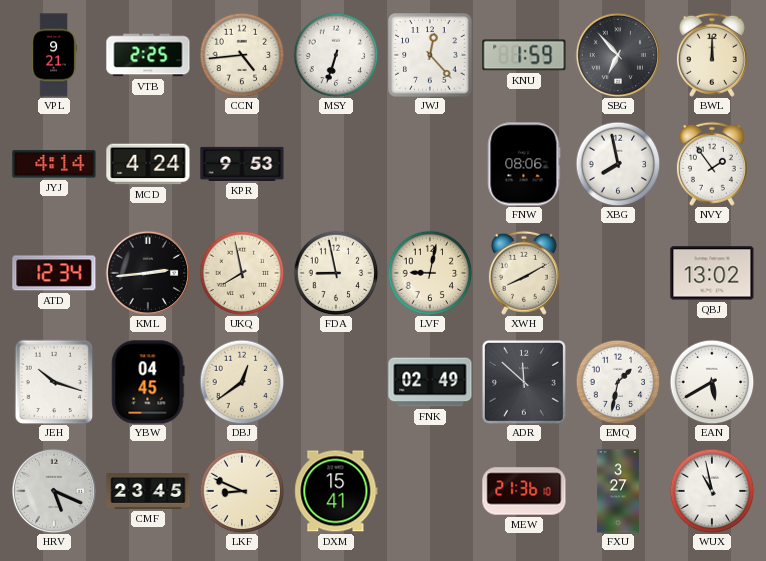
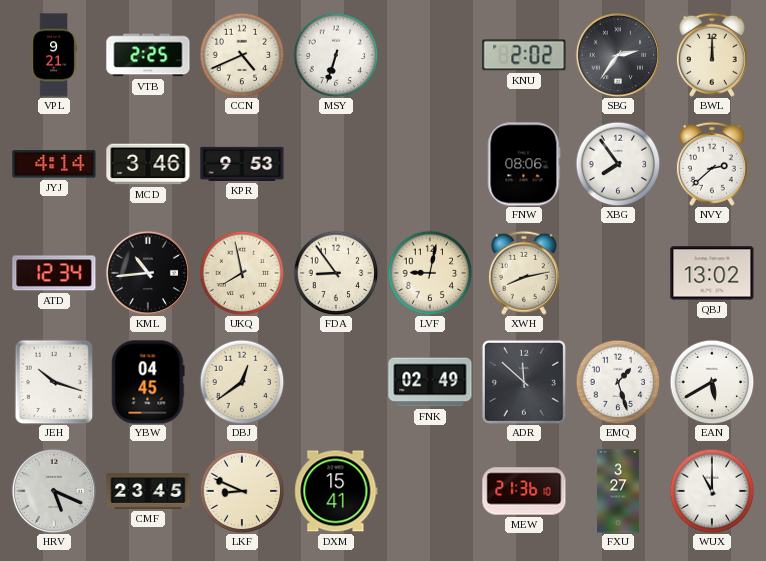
CCN: 4:44 -> 4:41
JWJ: 12:23 -> none
KNU: 1:59 -> 2:02
SBG: 6:53 -> 2:36
MCD: 4:24 -> 3:46
XBG: 7:58 -> 7:54
NVY: 1:54 -> 2:38
KML: 2:44 -> 10:44
FDA: 8:58 -> 8:54
XWH: 8:10 -> 8:13
EMQ: 1:32 -> 1:27
WUX: 10:58 -> 11:00
